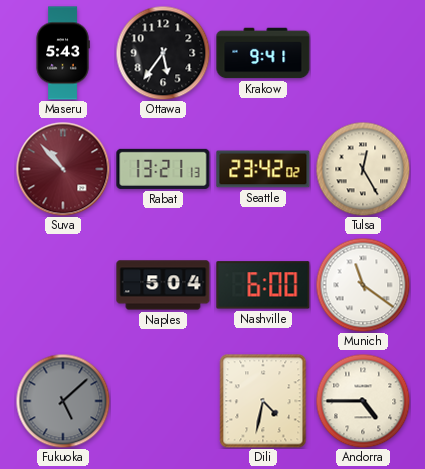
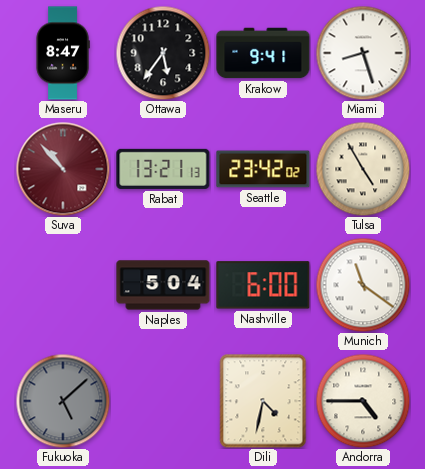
Maseru: 5:43 -> 8:47
Miami: none -> 8:27
Tulsa: 12:25 -> 4:55
